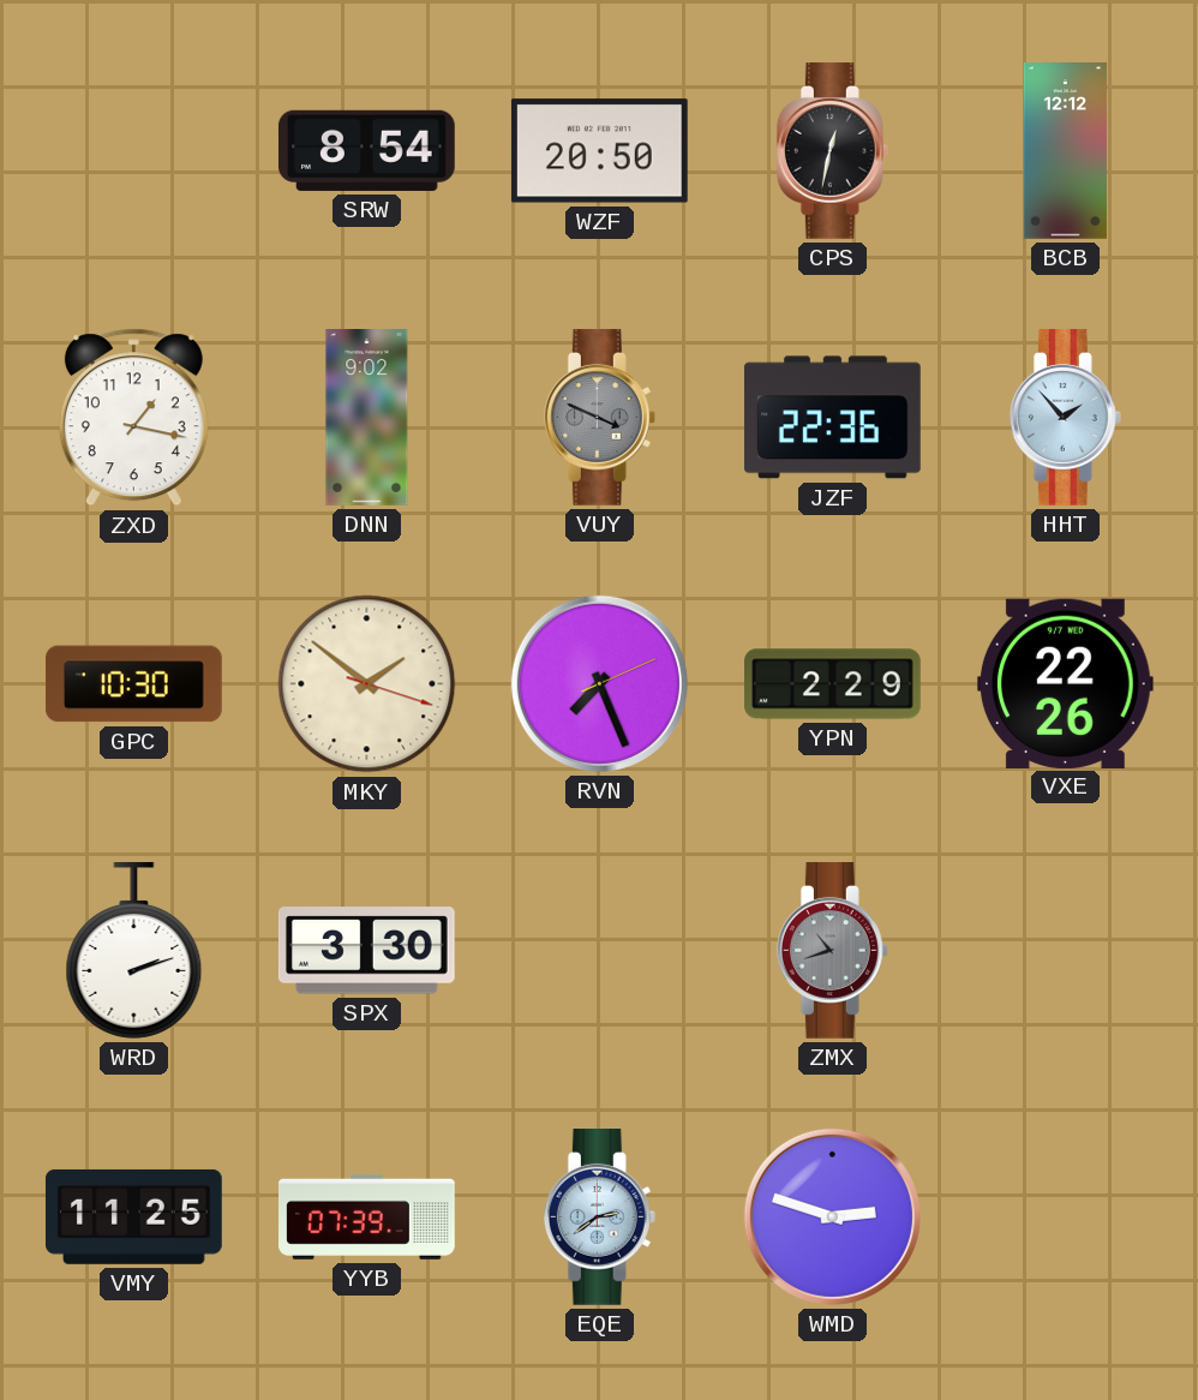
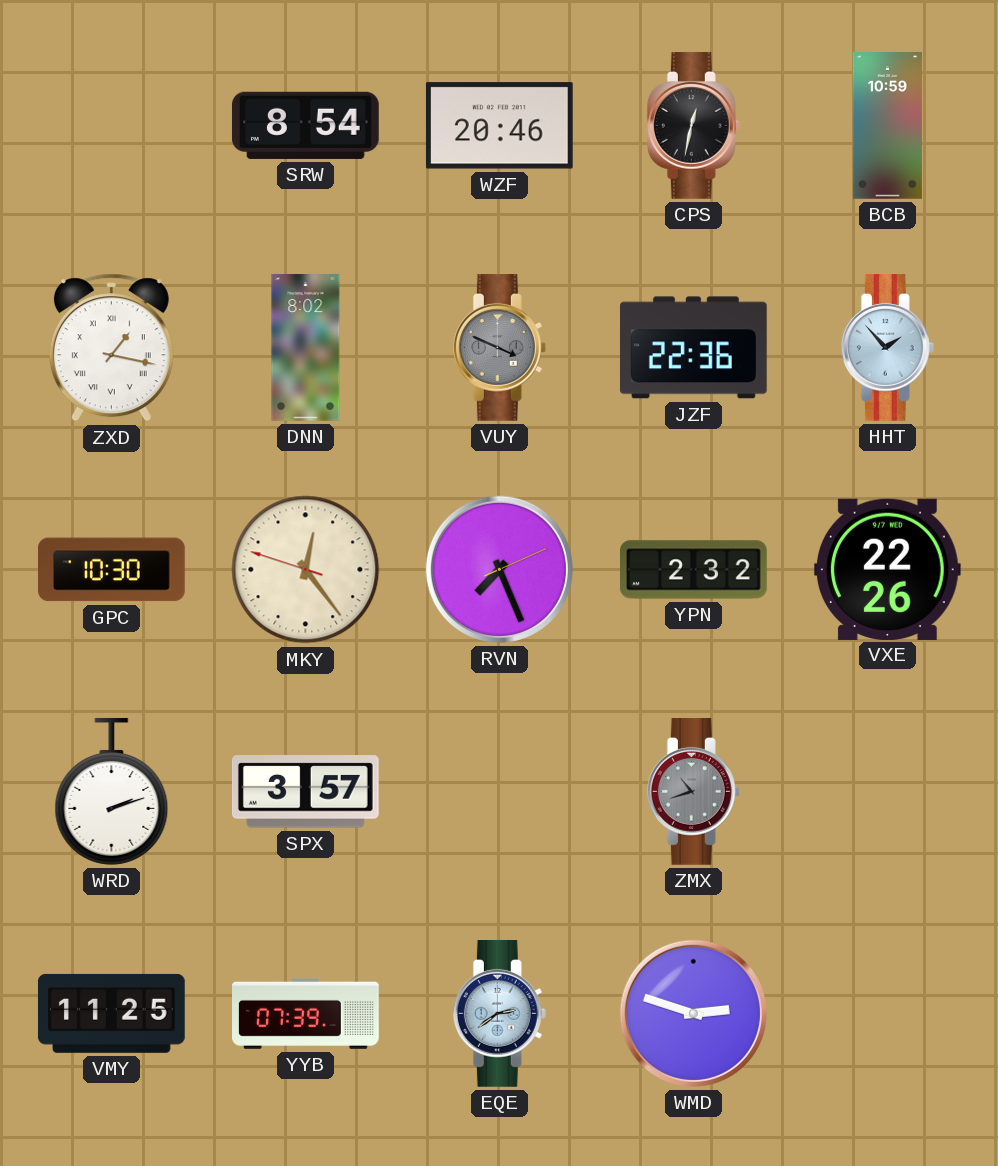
WZF: 20:50 -> 20:46
BCB: 12:12 -> 10:59
ZXD numerals: Arabic -> Roman
DNN: 9:02 -> 8:02
MKY: 1:51 -> 12:23
YPN: 2:29 -> 2:32
SPX: 3:30 -> 3:57
